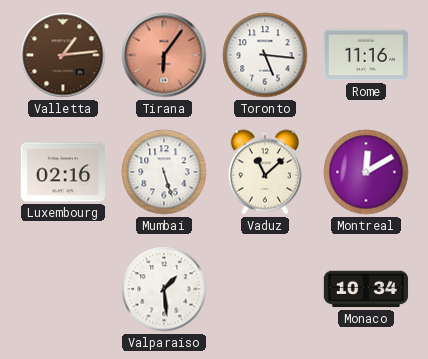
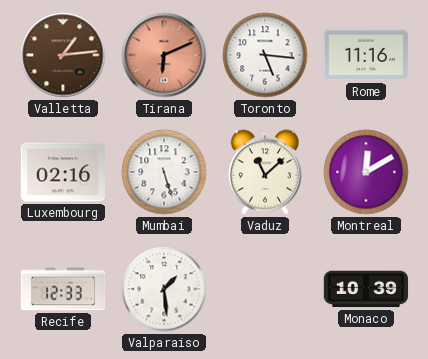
Tirana: 6:06 -> 6:11
Recife: none -> 12:33
Monaco: 10:34 -> 10:39
